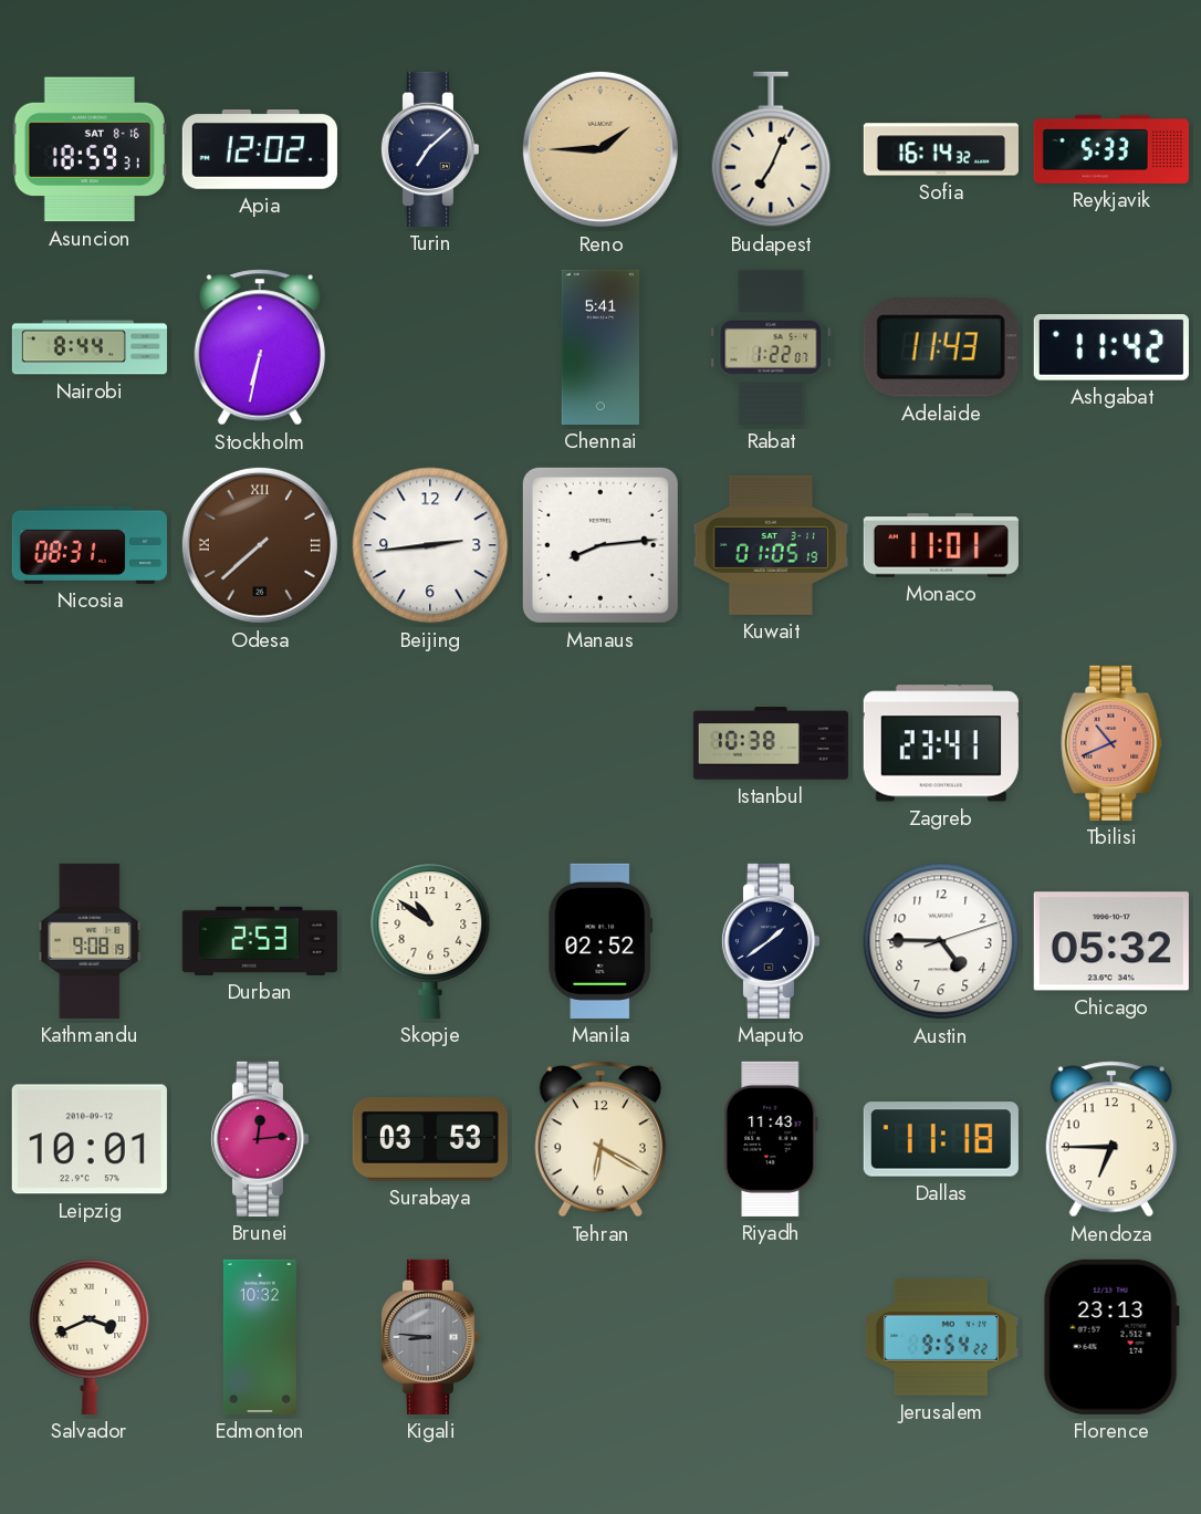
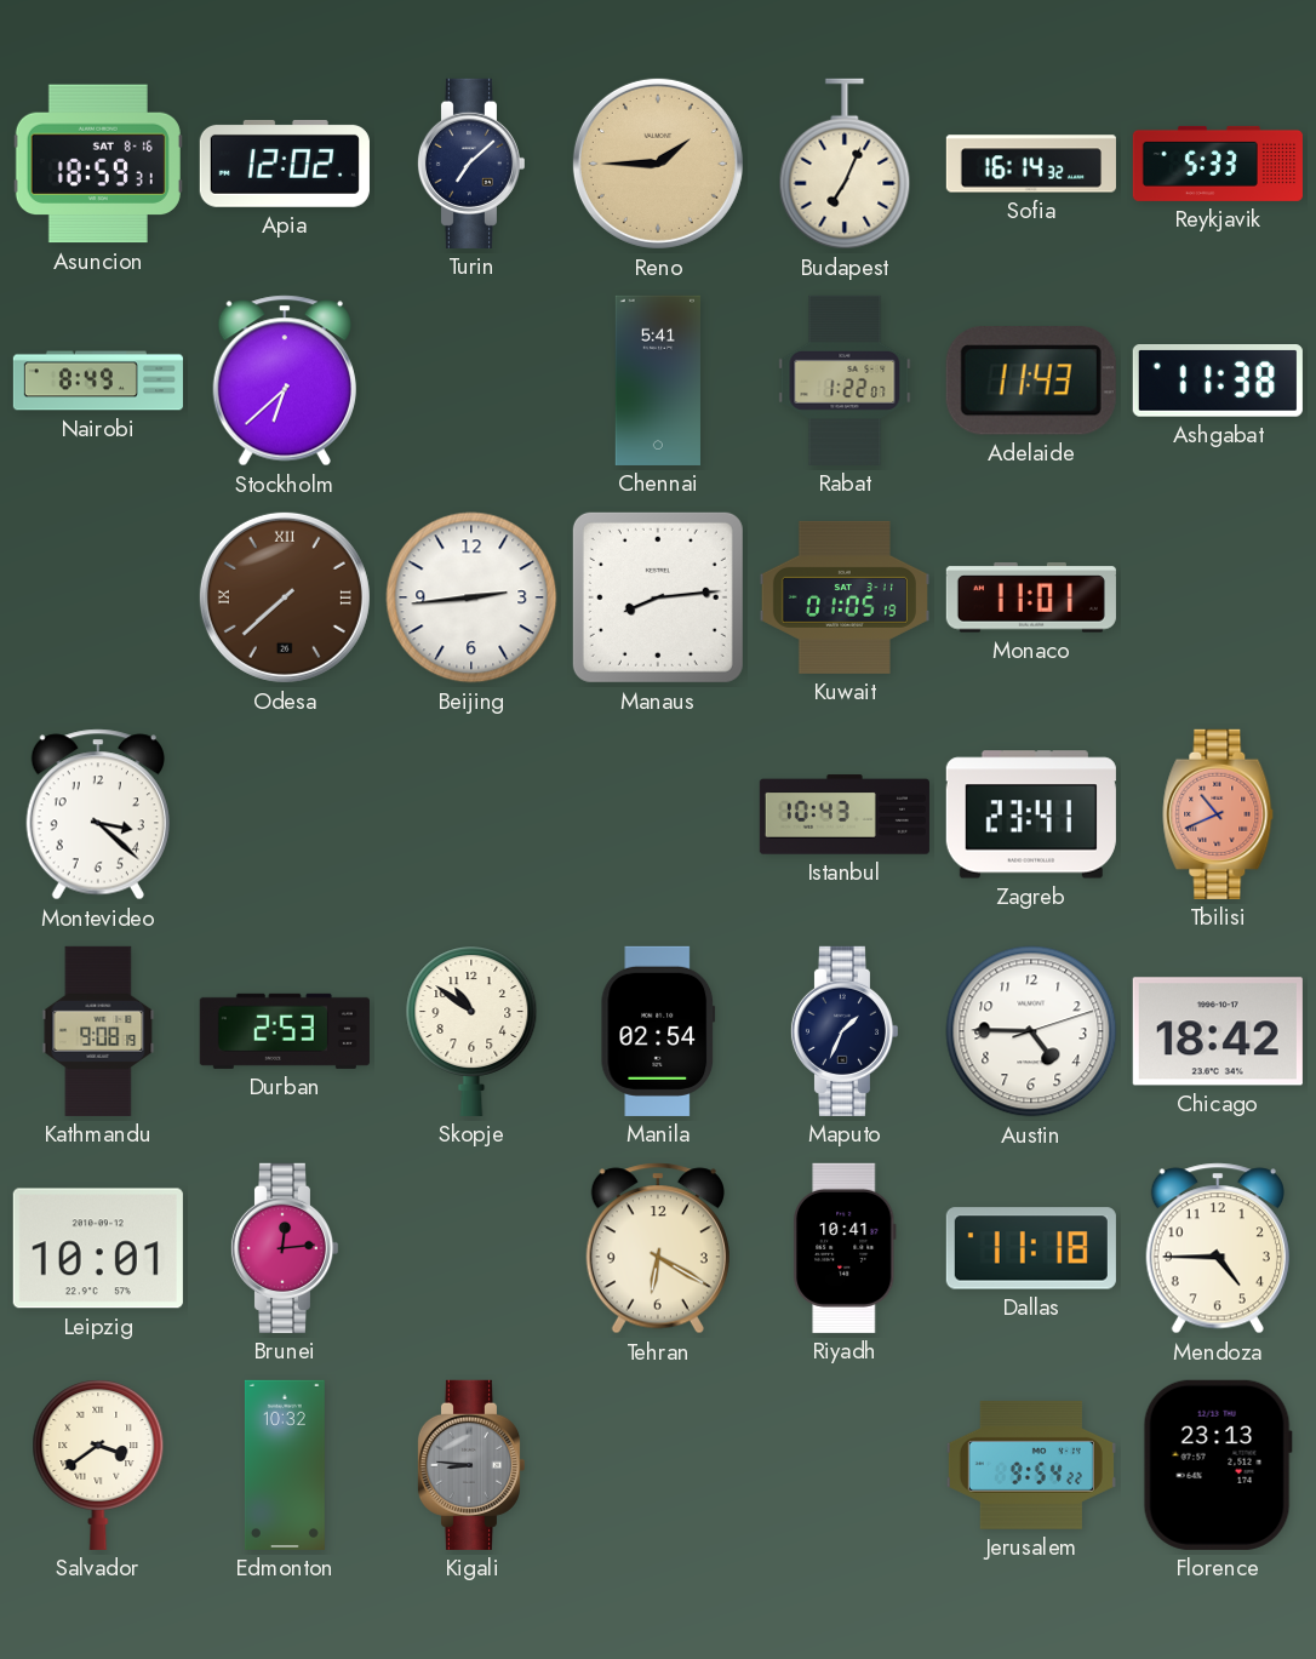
Nairobi: 8:44 -> 8:49
Stockholm: 6:32 -> 6:38
Ashgabat: 11:42 -> 11:38
Nicosia: 08:31 -> none
Montevideo: none -> 3:22
Istanbul: 10:38 -> 10:43
Manila: 02:52 -> 02:54
Maputo: 1:39 -> 1:34
Chicago: 05:32 -> 18:42
Surabaya: 03:53 -> none
Riyadh: 11:43 -> 10:41
Mendoza: 6:45 -> 4:45
Salvador: 3:41 -> 3:39
